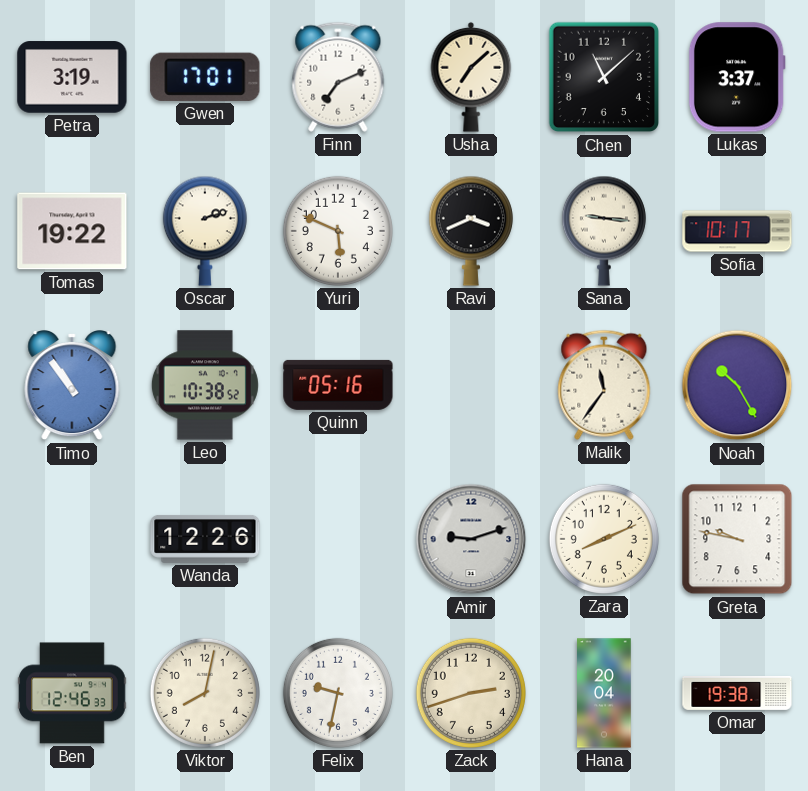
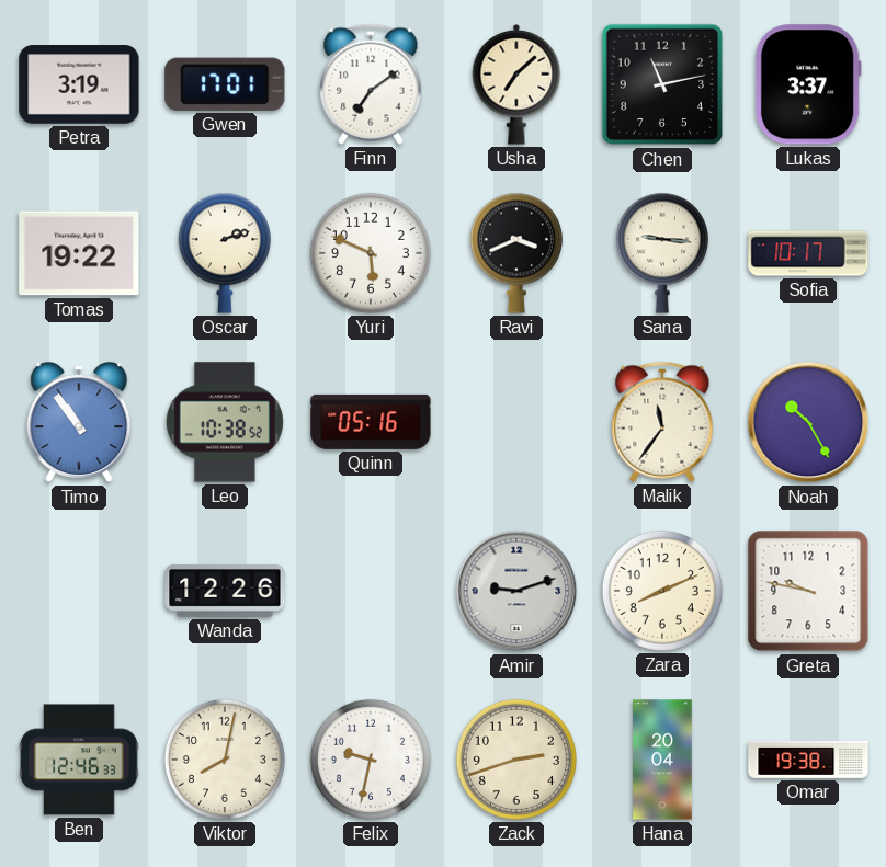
Finn: 7:11 -> 7:09
Chen: 11:08 -> 11:13
